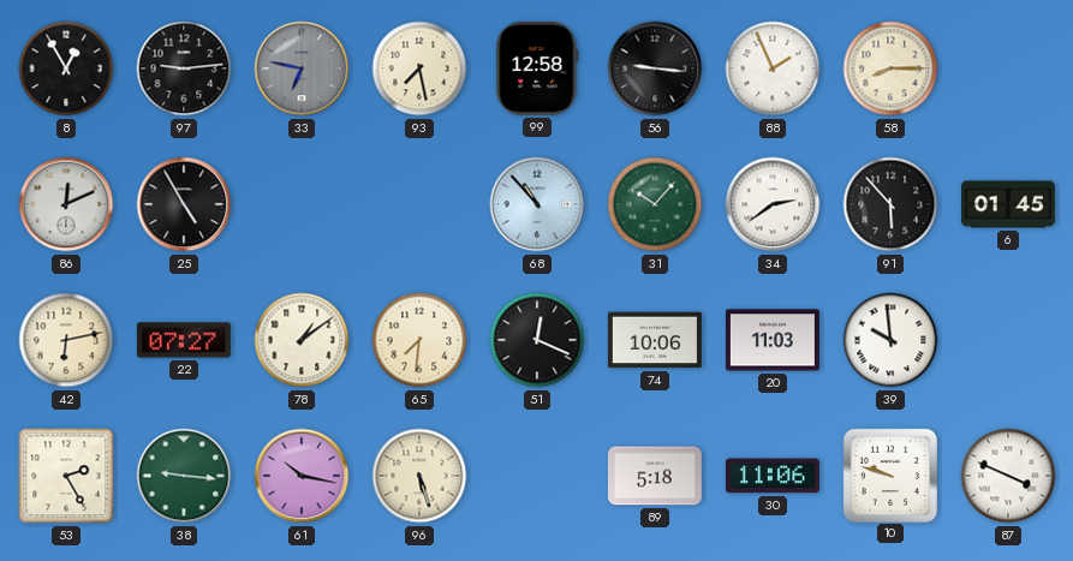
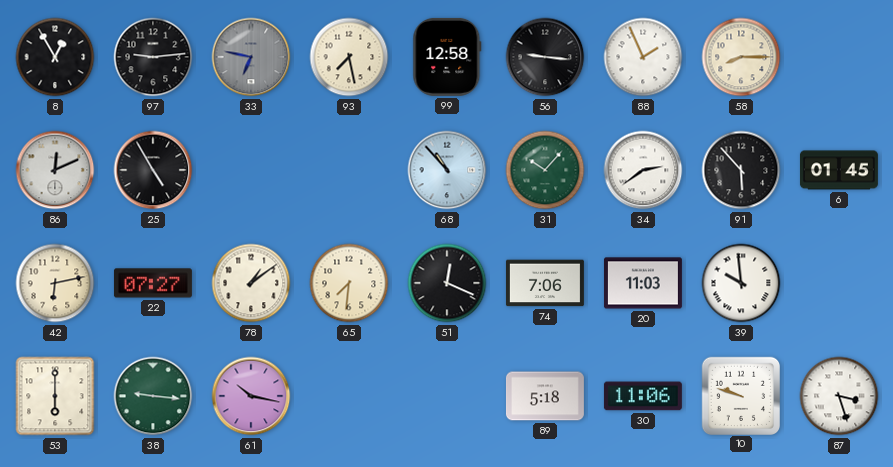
74: 10:06 -> 7:06
53: 2:25 -> 6:00
96: 5:27 -> none
87: 3:49 -> 3:27
